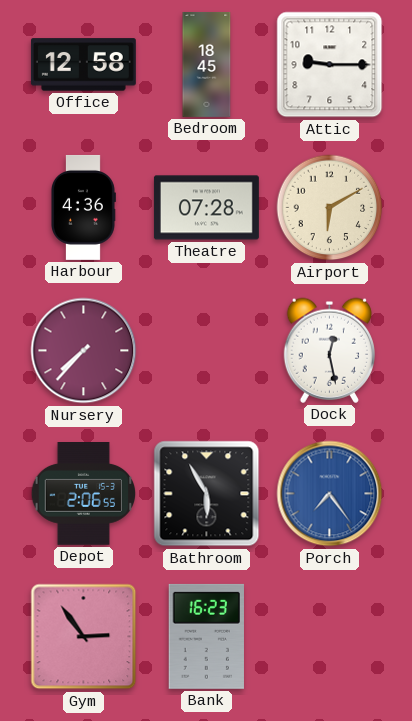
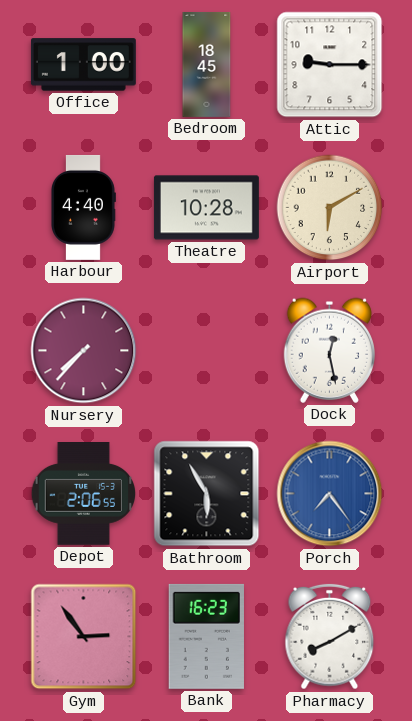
Office: 12:58 -> 1:00
Harbour: 4:36 -> 4:40
Theatre: 07:28 -> 10:28
Pharmacy: none -> 8:10
